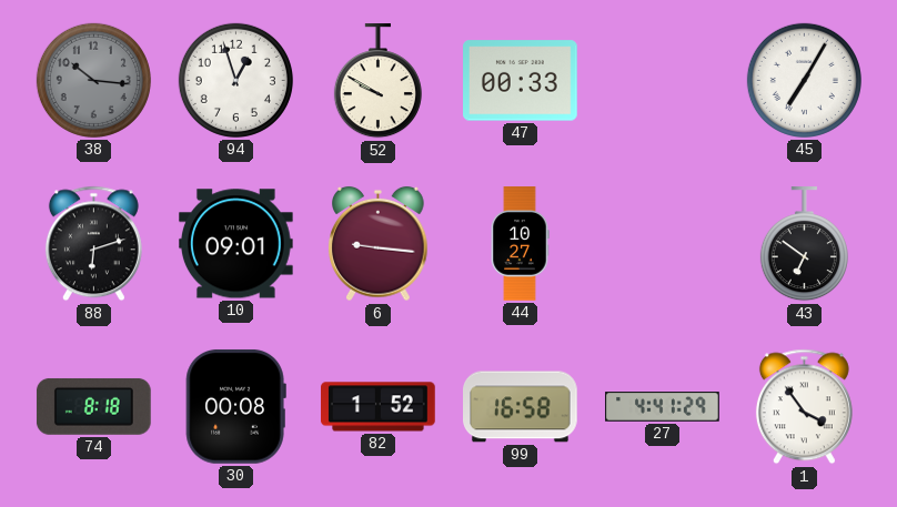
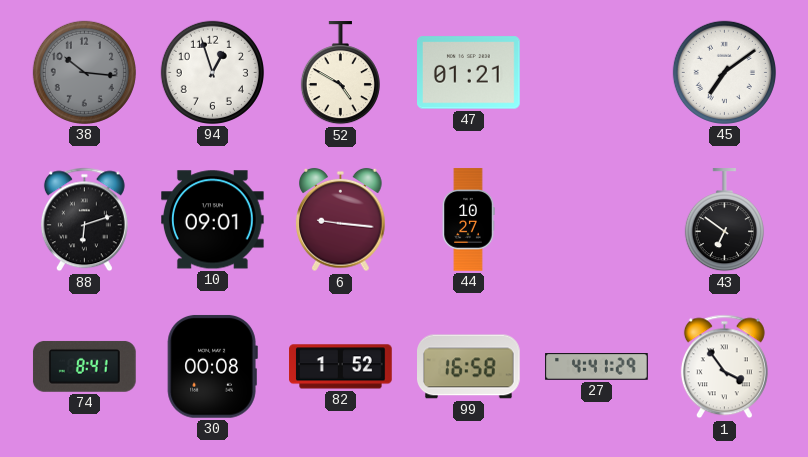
52: 9:50 -> 4:50
47: 00:33 -> 01:21
45: 7:05 -> 7:09
74: 8:18 -> 8:41
